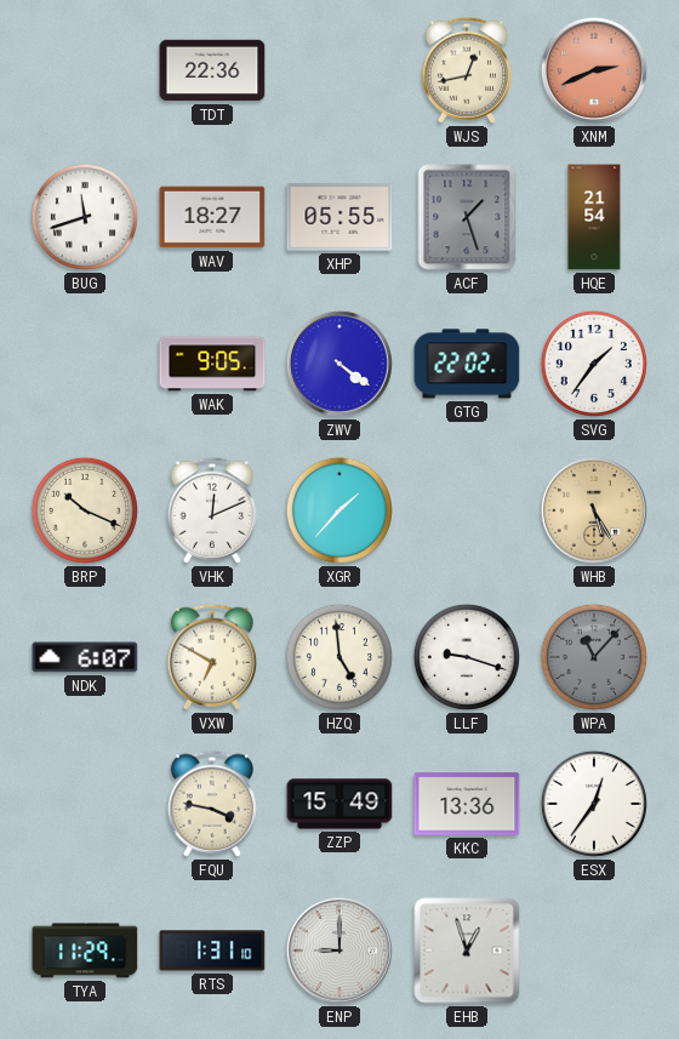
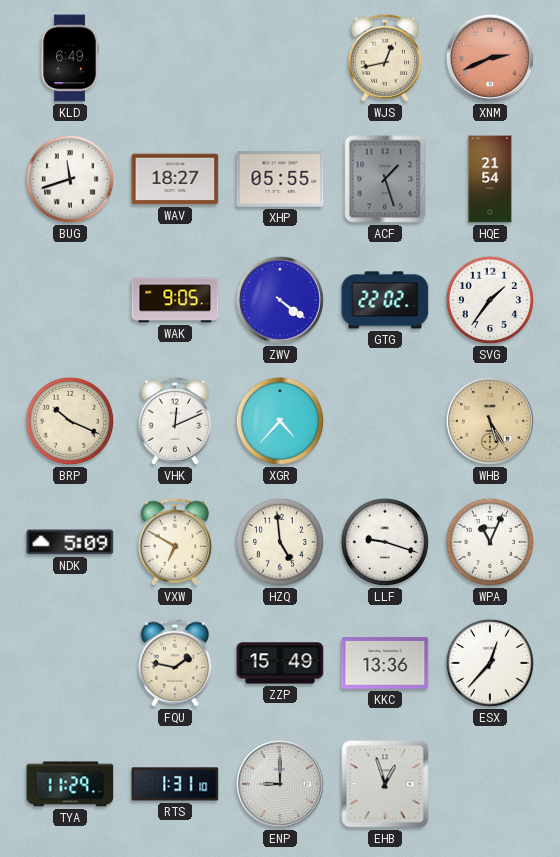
KLD: none -> 6:49
TDT: 22:36 -> none
XGR: 1:37 -> 4:37
NDK: 6:07 -> 5:09
WPA: 11:07 -> 11:04
WPA dial: grey -> white
FQU: 3:47 -> 1:47
ESX: 12:36 -> 12:37
